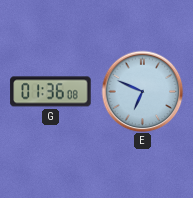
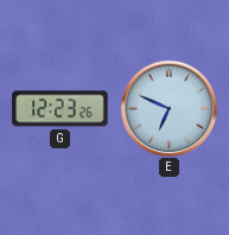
G: 01:36 -> 12:23
